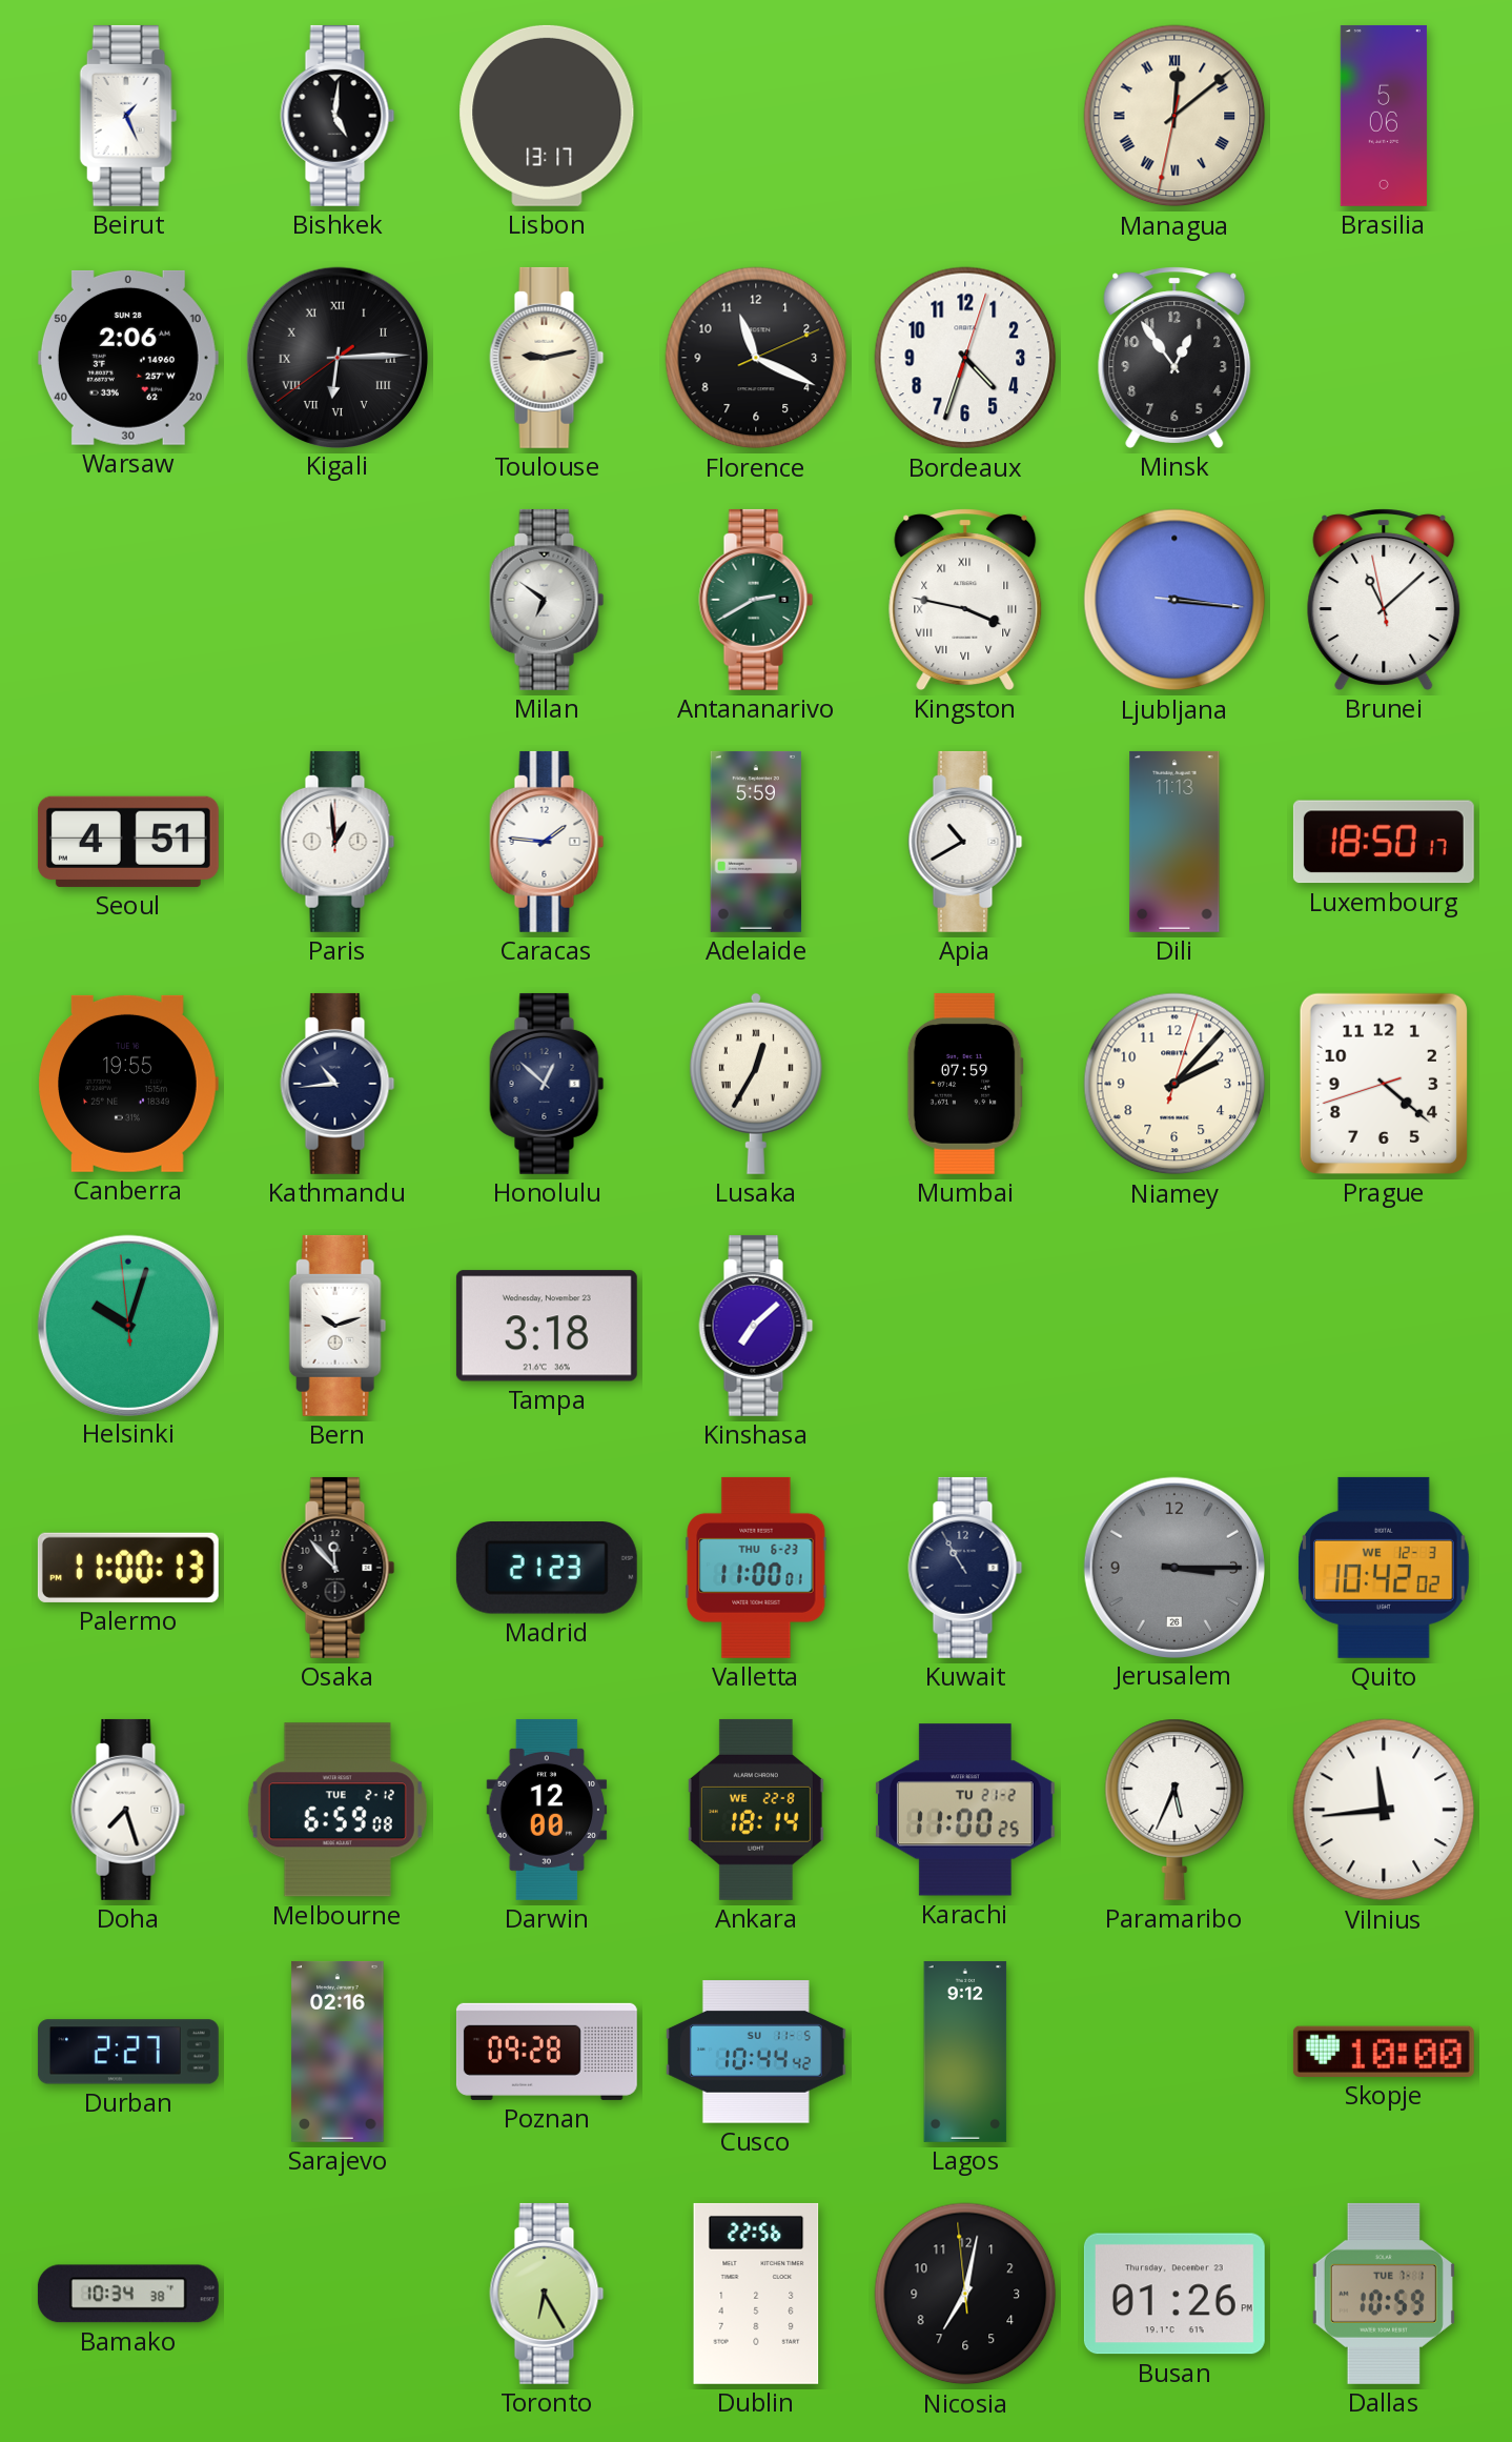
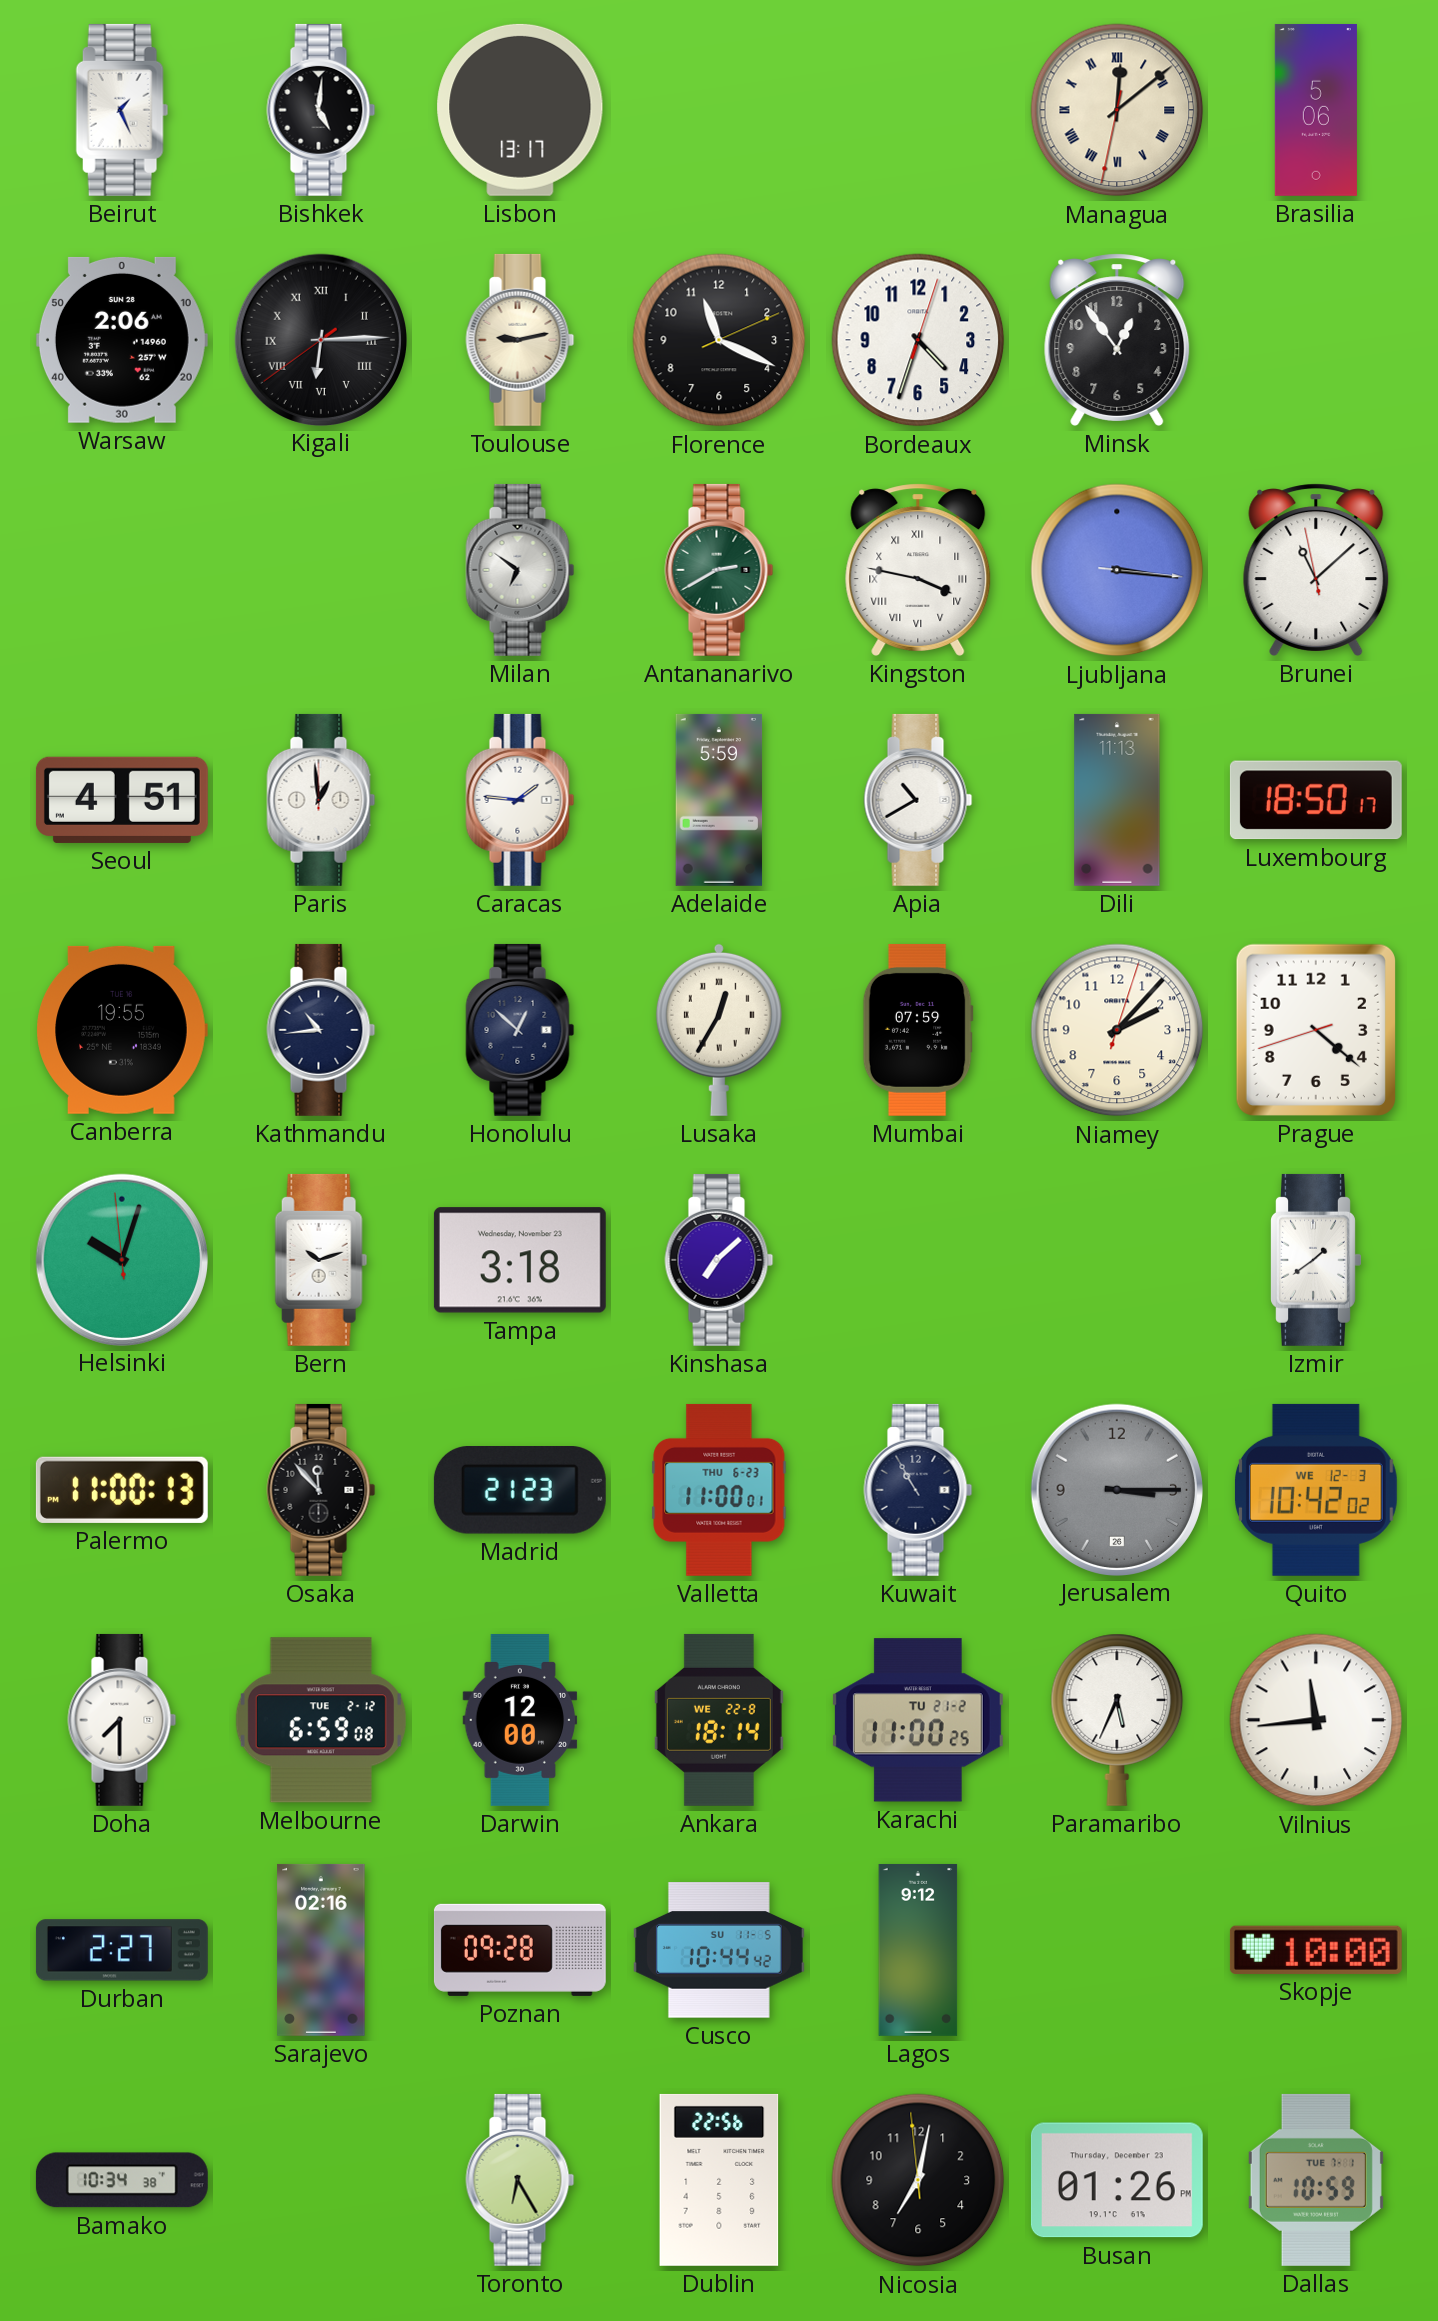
Izmir: none -> 1:39
Doha: 7:27 -> 7:30
